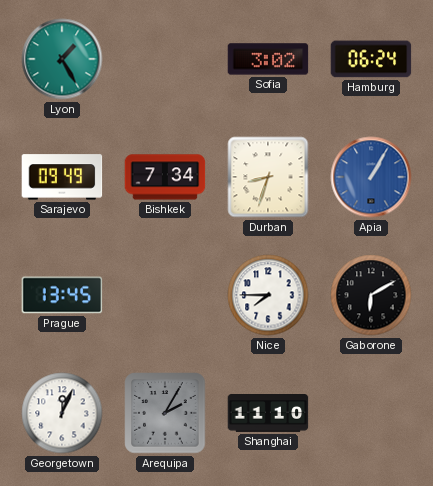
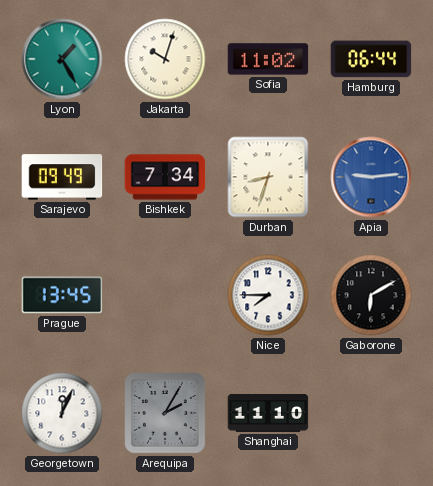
Jakarta: none -> 10:03
Sofia: 3:02 -> 11:02
Hamburg: 06:24 -> 06:44
Apia: 1:05 -> 9:14
